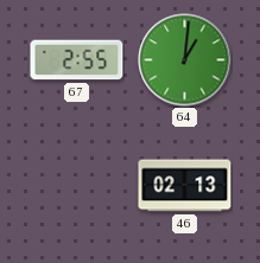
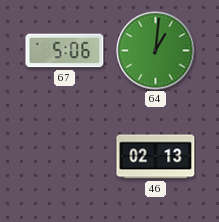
67: 2:55 -> 5:06
